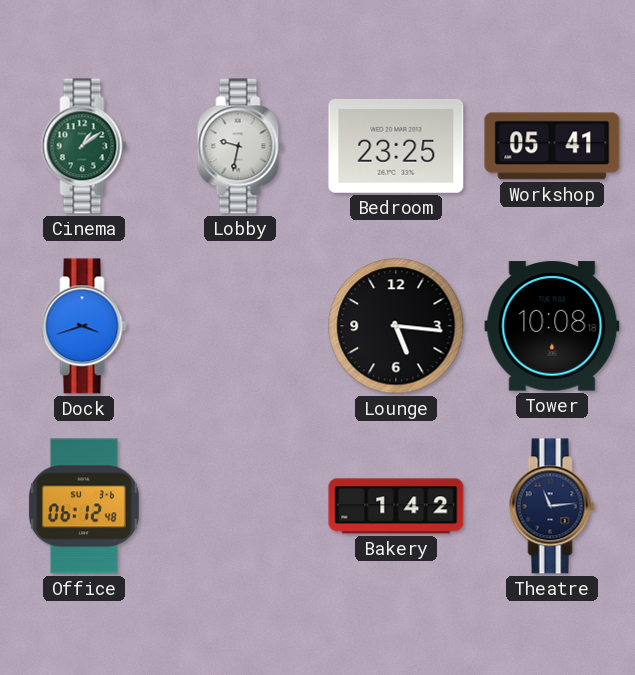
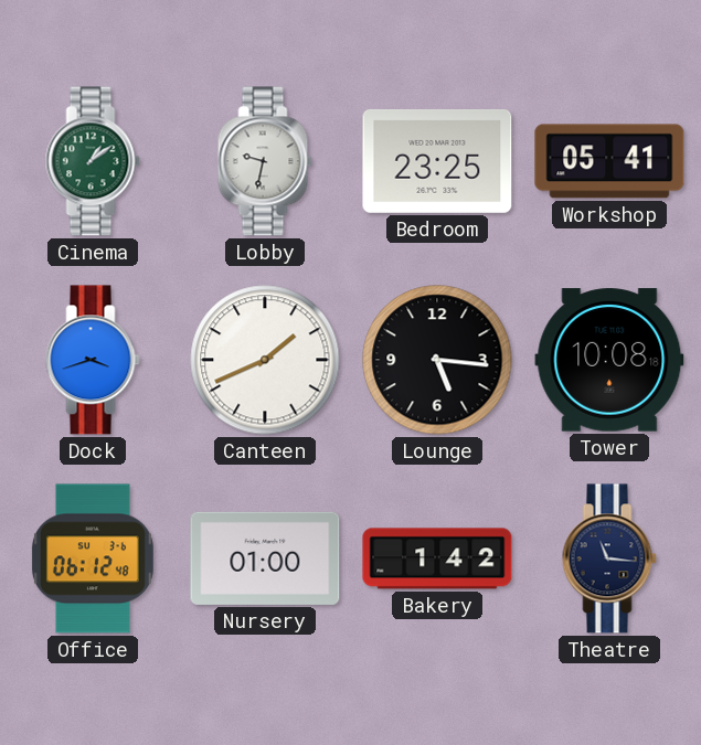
Canteen: none -> 1:41
Nursery: none -> 01:00
Theatre: 11:14 -> 11:16
